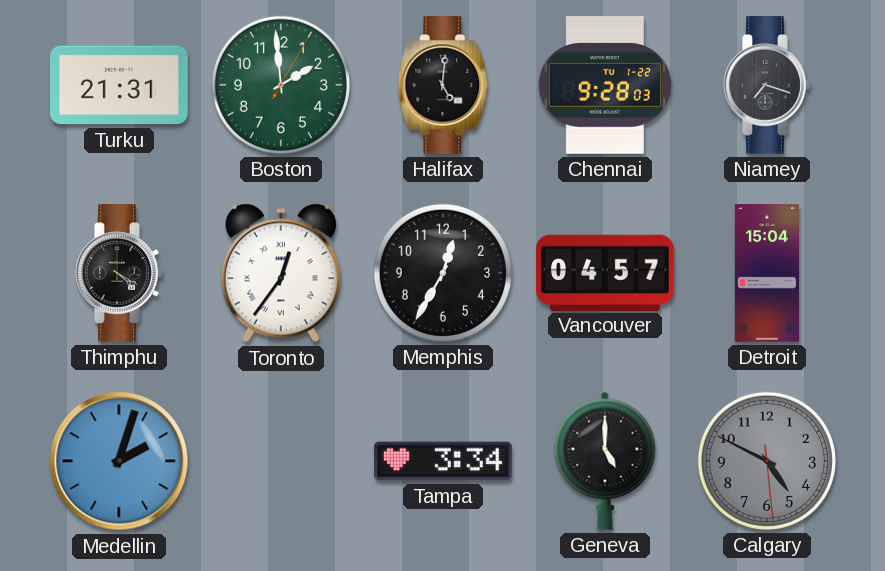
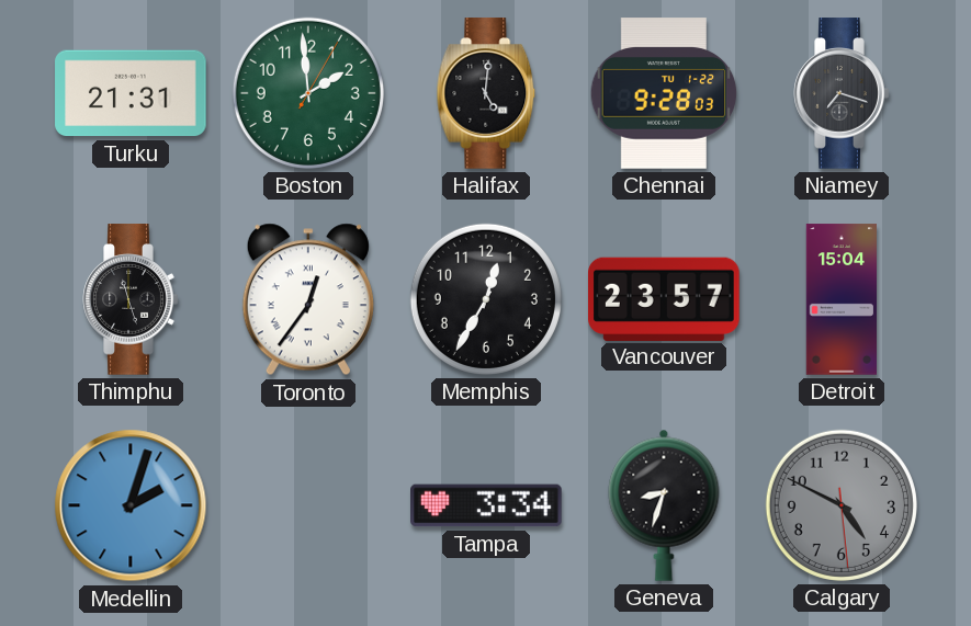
Thimphu: 4:20 -> 11:27
Vancouver: 04:57 -> 23:57
Geneva: 5:00 -> 8:33
